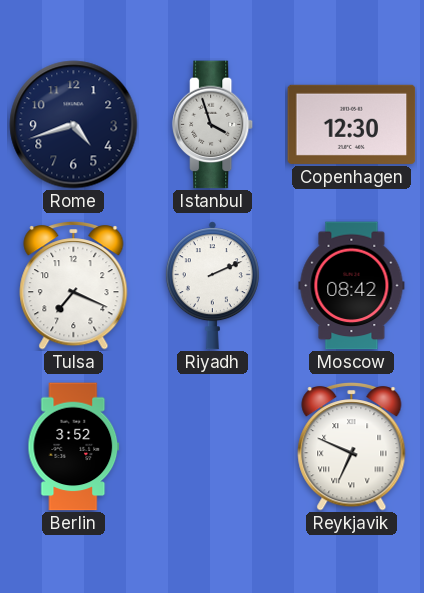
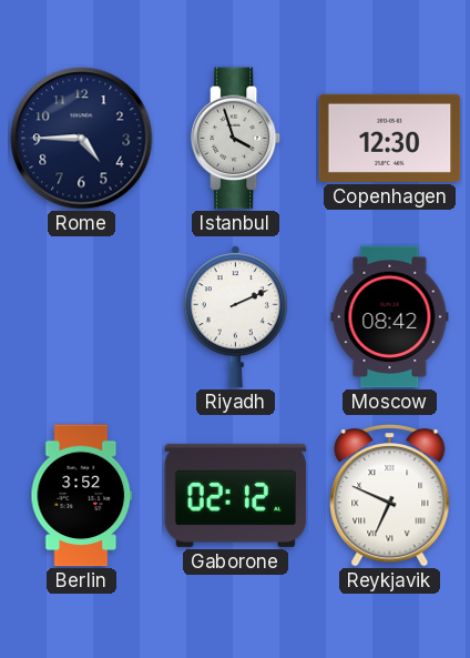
Rome: 4:42 -> 4:45
Tulsa: 7:19 -> none
Gaborone: none -> 02:12
